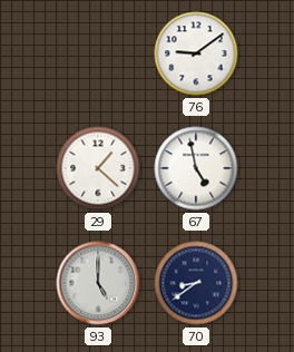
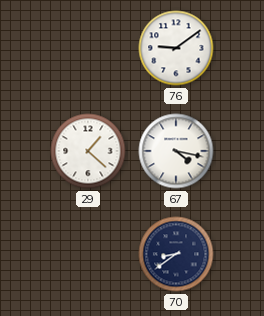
67: 4:58 -> 4:17
93: 5:00 -> none
